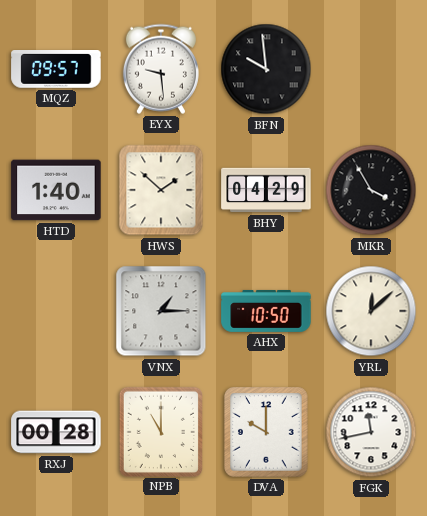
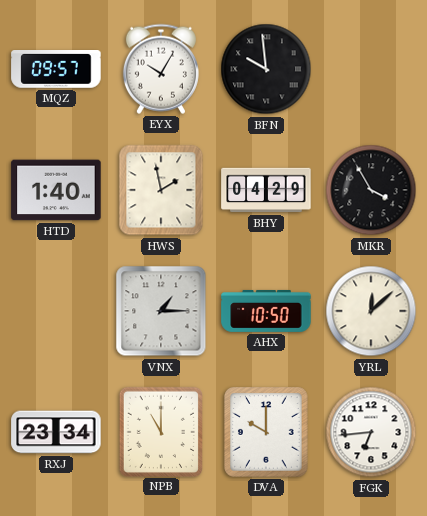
EYX: 9:29 -> 10:05
HWS: 1:52 -> 1:58
RXJ: 00:28 -> 23:34
FGK: 11:43 -> 6:44
